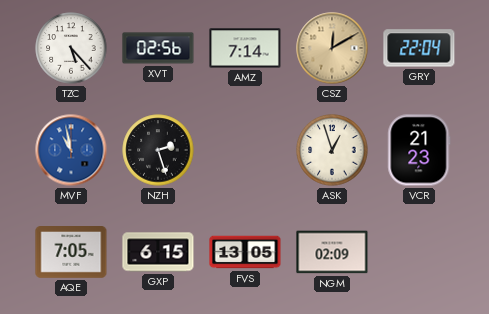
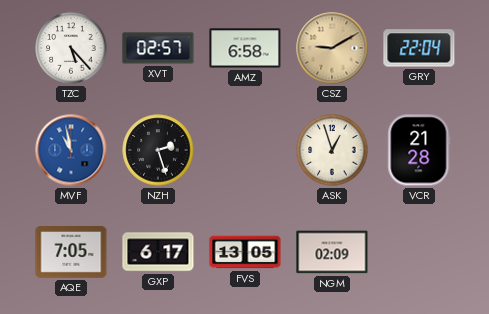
XVT: 02:56 -> 02:57
AMZ: 7:14 -> 6:58
CSZ: 12:10 -> 9:10
VCR: 21:23 -> 21:28
GXP: 6:15 -> 6:17
